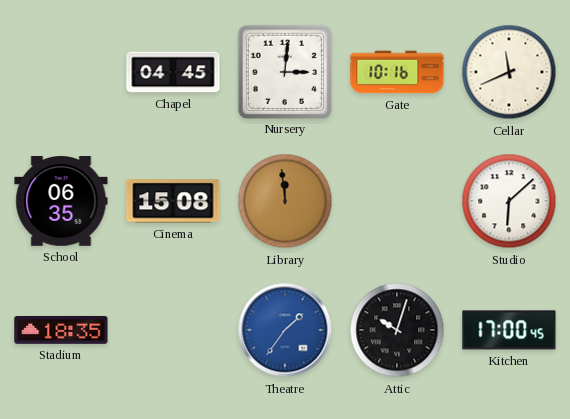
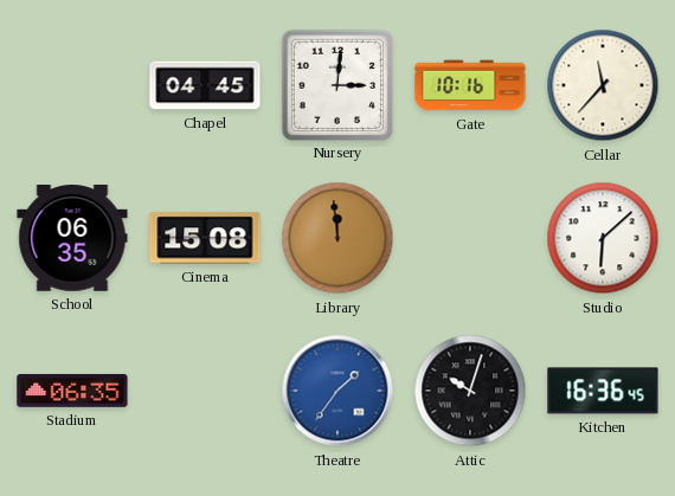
Cellar: 11:41 -> 11:37
Stadium: 18:35 -> 06:35
Kitchen: 17:00 -> 16:36
